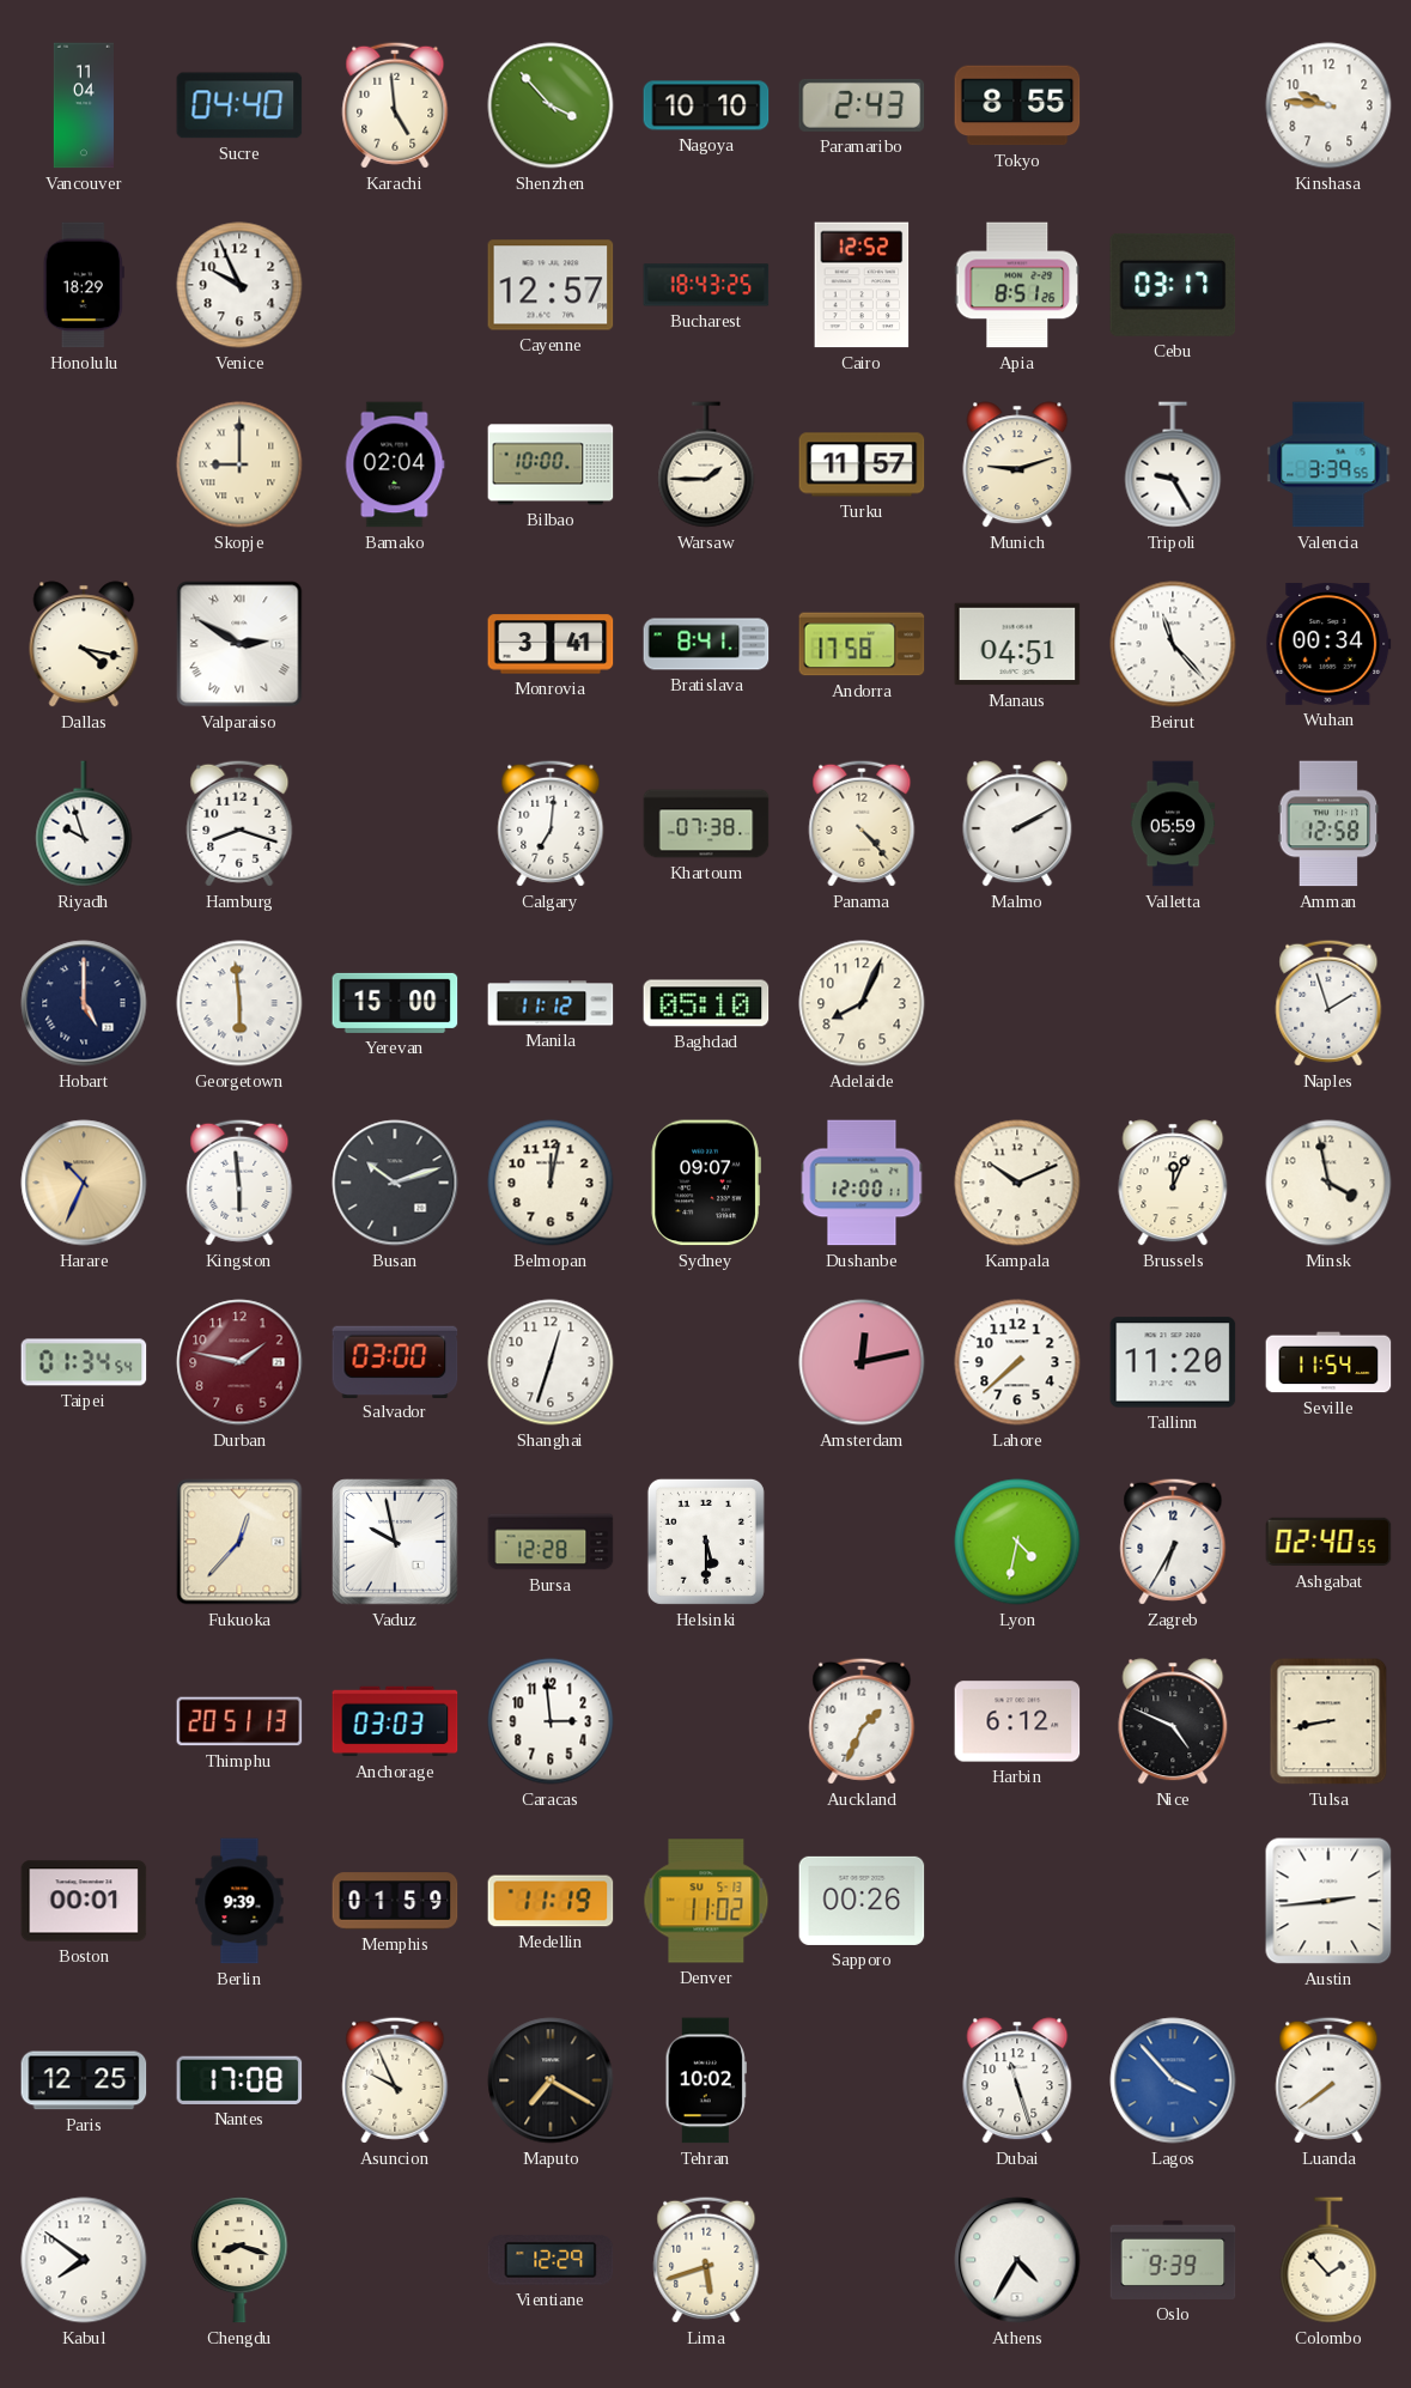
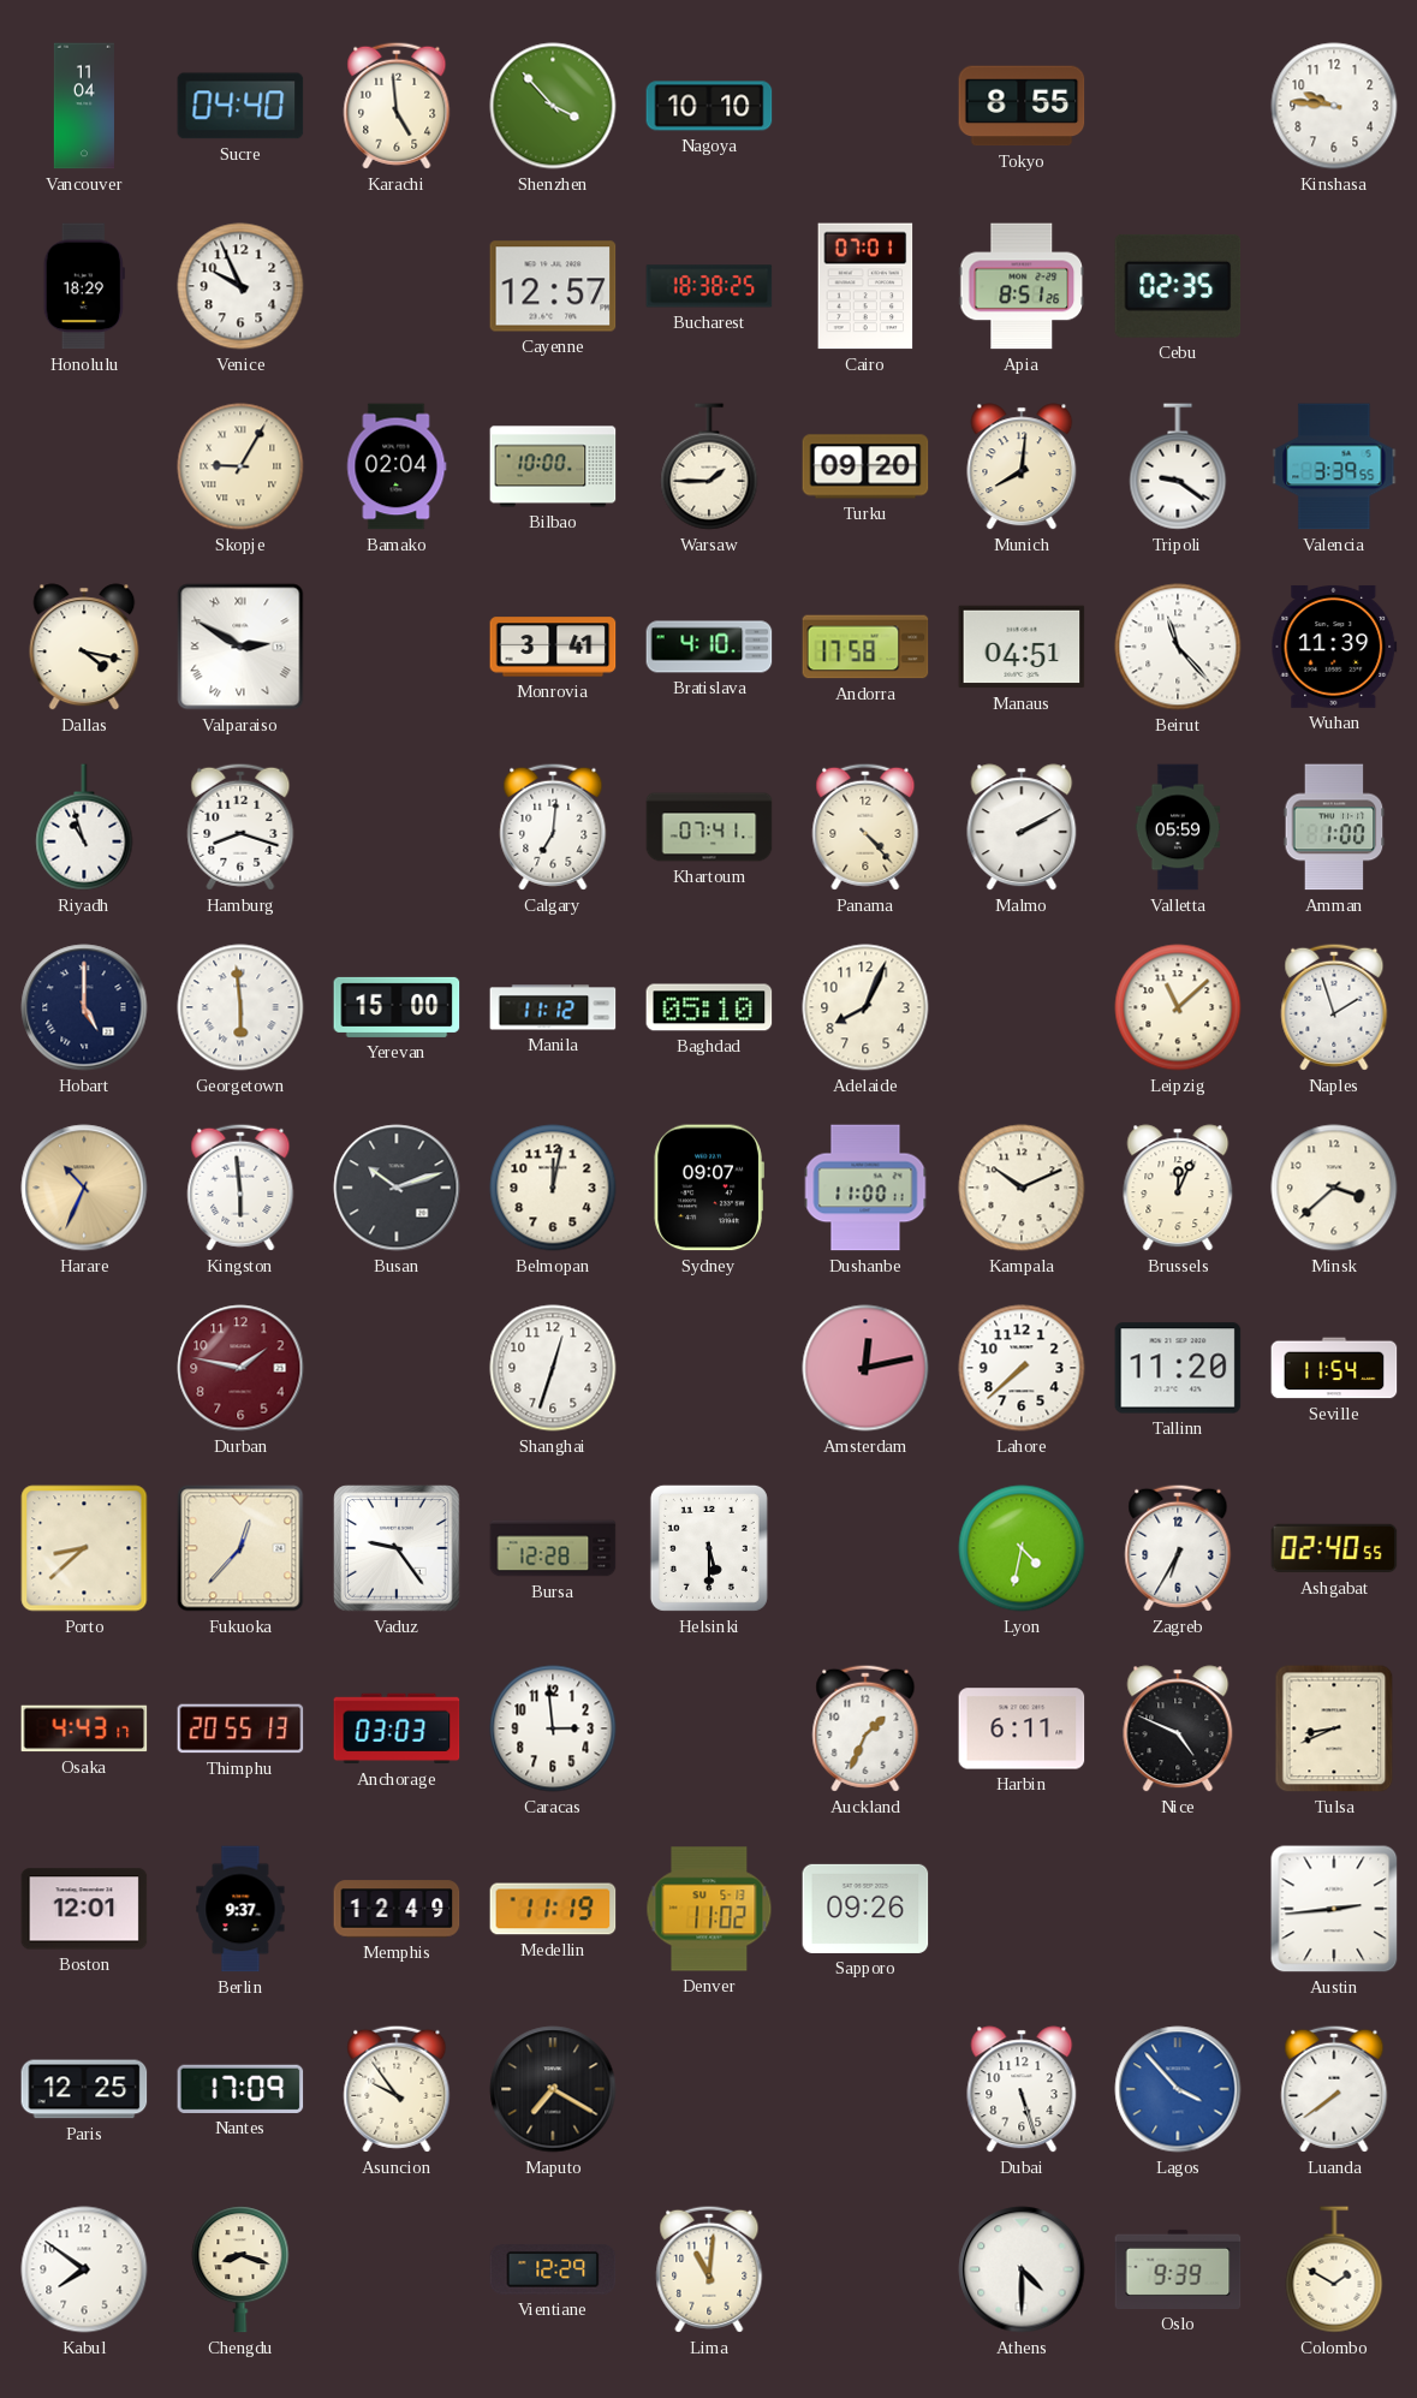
Paramaribo: 2:43 -> none
Bucharest: 18:43 -> 18:38
Cairo: 12:52 -> 07:01
Cebu: 03:17 -> 02:35
Skopje: 9:00 -> 9:05
Turku: 11:57 -> 09:20
Munich: 9:12 -> 8:01
Tripoli: 9:25 -> 9:21
Bratislava: 8:41 -> 4:10
Wuhan: 00:34 -> 11:39
Riyadh: 9:57 -> 10:57
Khartoum: 07:38 -> 07:41
Amman: 12:58 -> 1:00
Leipzig: none -> 11:08
Dushanbe: 12:00 -> 11:00
Minsk: 3:58 -> 3:38
Taipei: 01:34 -> none
Salvador: 03:00 -> none
Porto: none -> 8:38
Vaduz: 9:58 -> 9:24
Osaka: none -> 4:43
Thimphu: 20:51 -> 20:55
Harbin: 6:12 -> 6:11
Tulsa: 8:43 -> 8:41
Boston: 00:01 -> 12:01
Berlin: 9:39 -> 9:37
Memphis: 01:59 -> 12:49
Sapporo: 00:26 -> 09:26
Nantes: 17:08 -> 17:09
Asuncion: 9:56 -> 9:54
Tehran: 10:02 -> none
Dubai: 11:27 -> 5:27
Lima: 5:42 -> 11:01
Athens: 4:35 -> 4:30
Colombo: 1:53 -> 1:50
